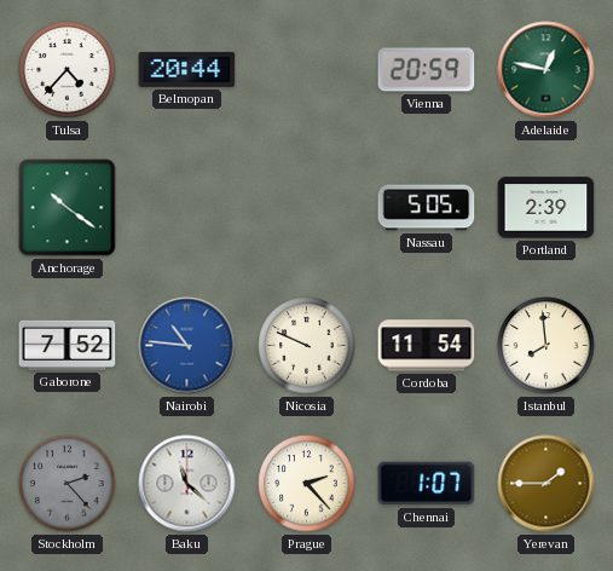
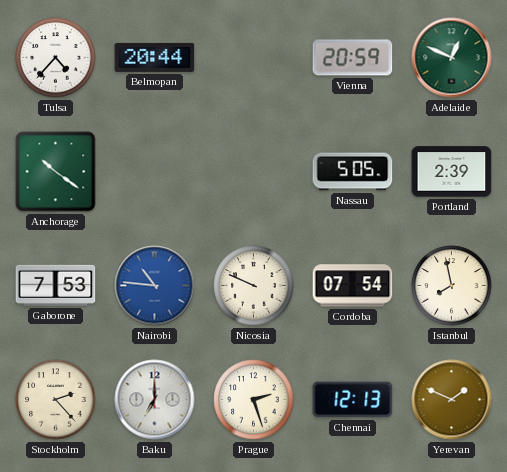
Adelaide: 12:47 -> 12:49
Gaborone: 7:52 -> 7:53
Cordoba: 11:54 -> 07:54
Istanbul: 7:59 -> 7:58
Stockholm dial: grey -> cream
Baku: 11:22 -> 7:00
Prague: 2:23 -> 2:27
Chennai: 1:07 -> 12:13
Yerevan: 1:45 -> 1:49
